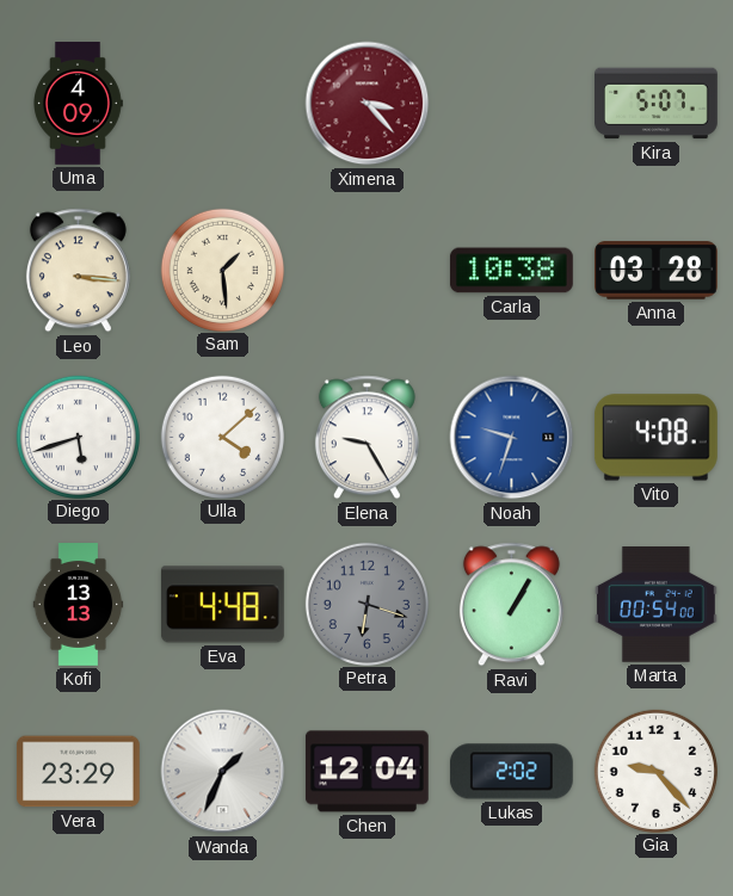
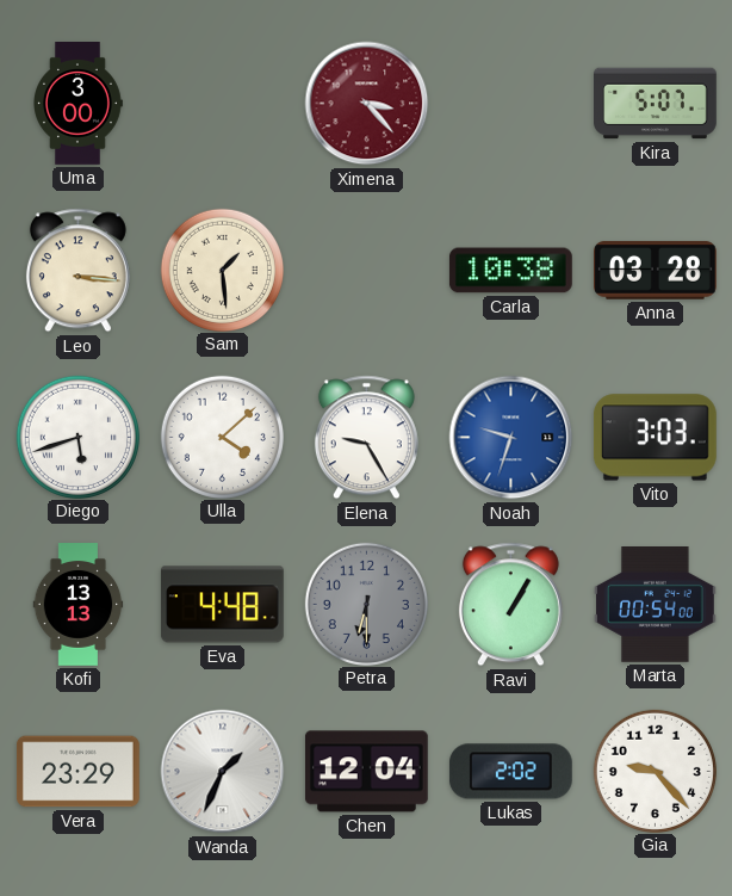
Uma: 4:09 -> 3:00
Vito: 4:08 -> 3:03
Petra: 6:18 -> 6:30
